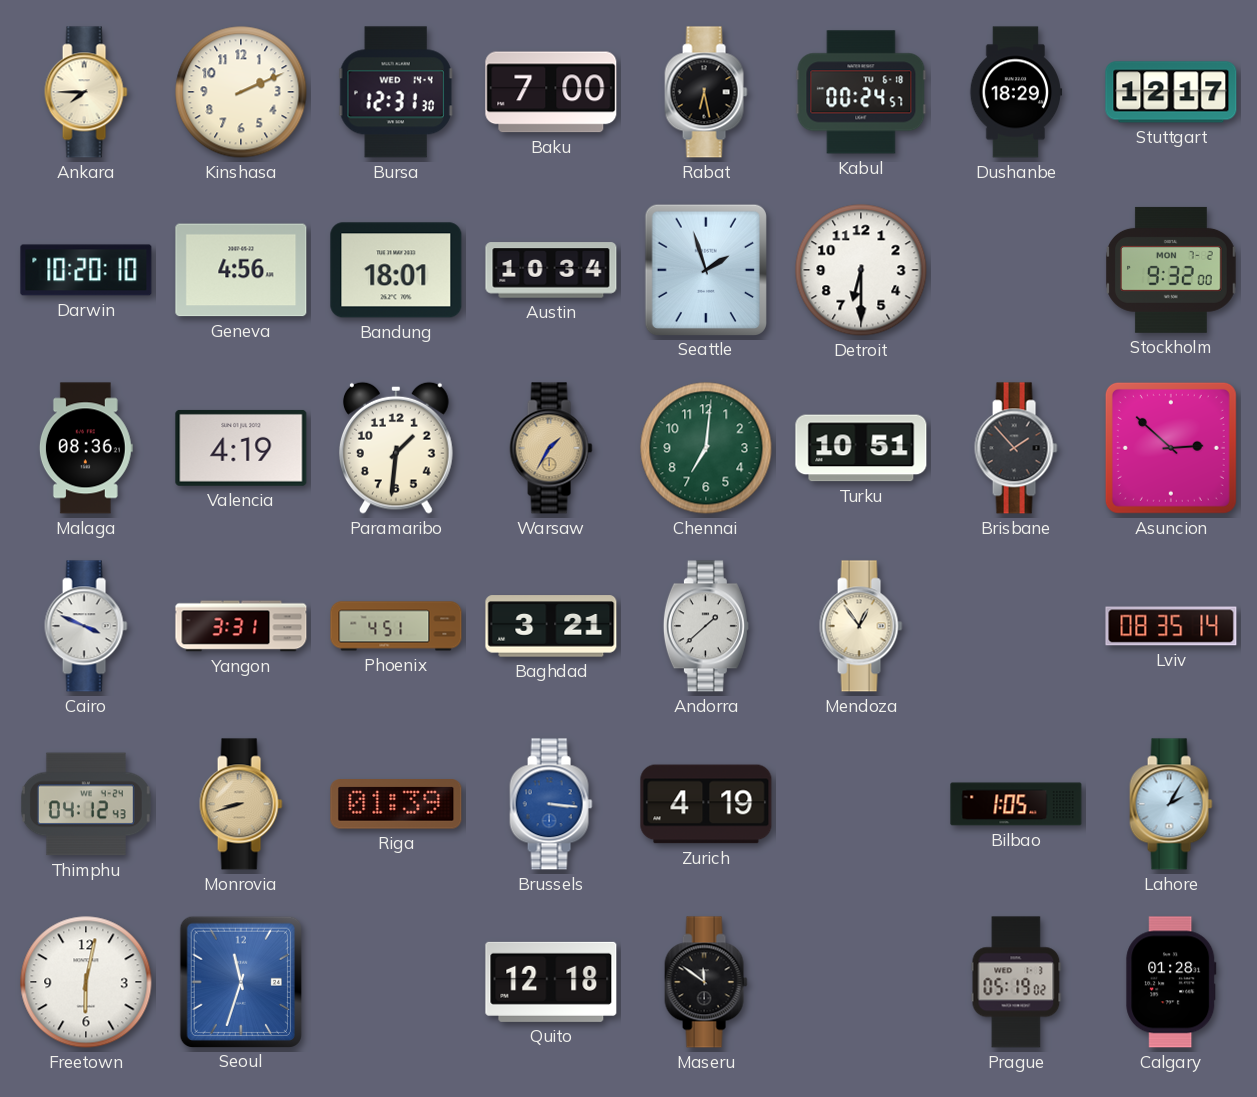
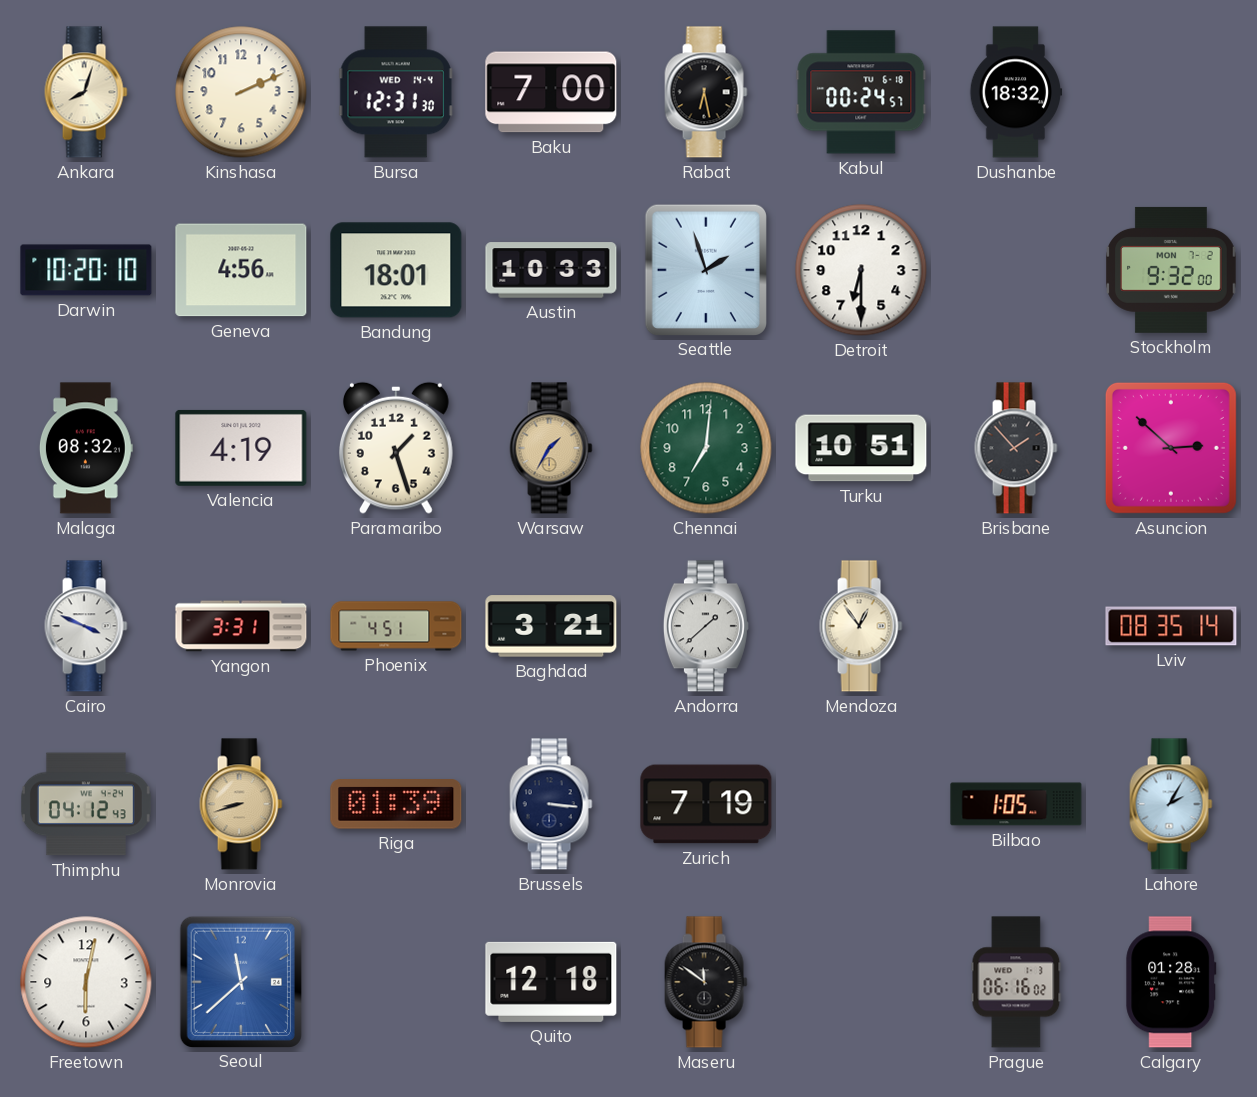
Ankara: 7:45 -> 8:03
Dushanbe: 18:29 -> 18:32
Stuttgart: 12:17 -> none
Austin: 10:34 -> 10:33
Malaga: 08:36 -> 08:32
Paramaribo: 1:31 -> 1:27
Brussels dial: blue -> navy
Zurich: 4:19 -> 7:19
Seoul: 11:33 -> 11:38
Prague: 05:19 -> 06:16
